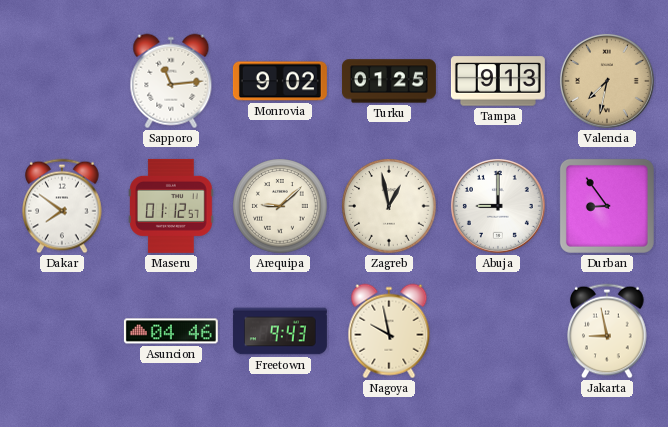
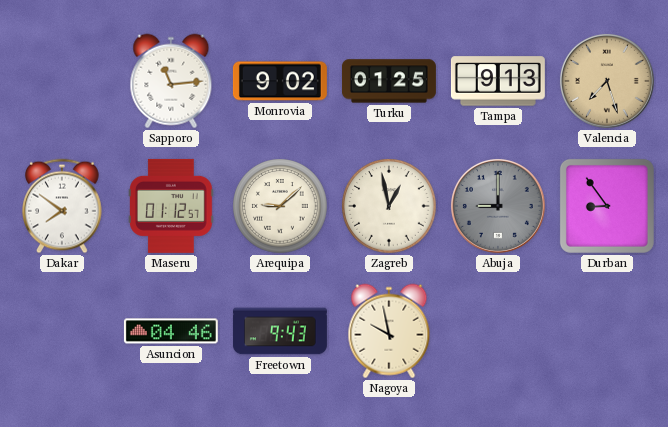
Valencia: 7:32 -> 7:27
Abuja dial: white -> grey
Jakarta: 8:58 -> none
